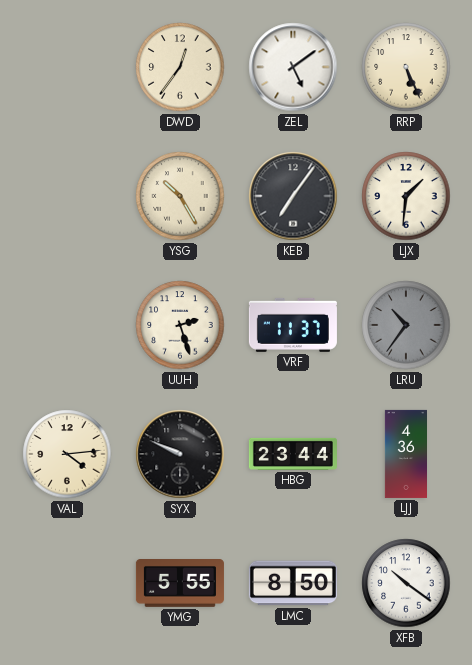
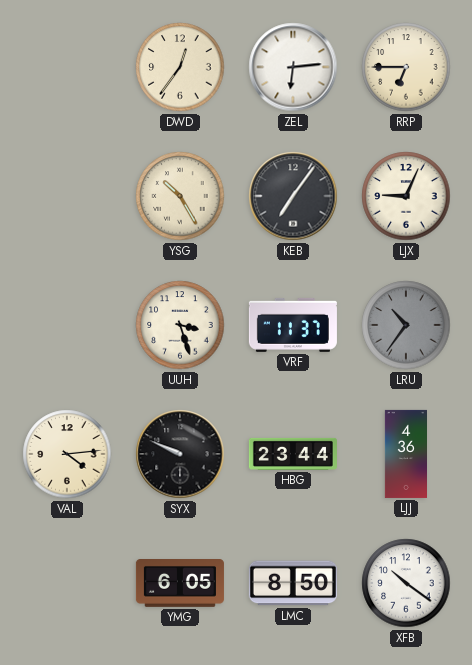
ZEL: 5:09 -> 6:14
RRP: 5:26 -> 6:45
LJX: 1:31 -> 9:04
UUH: 2:27 -> 3:27
YMG: 5:55 -> 6:05
